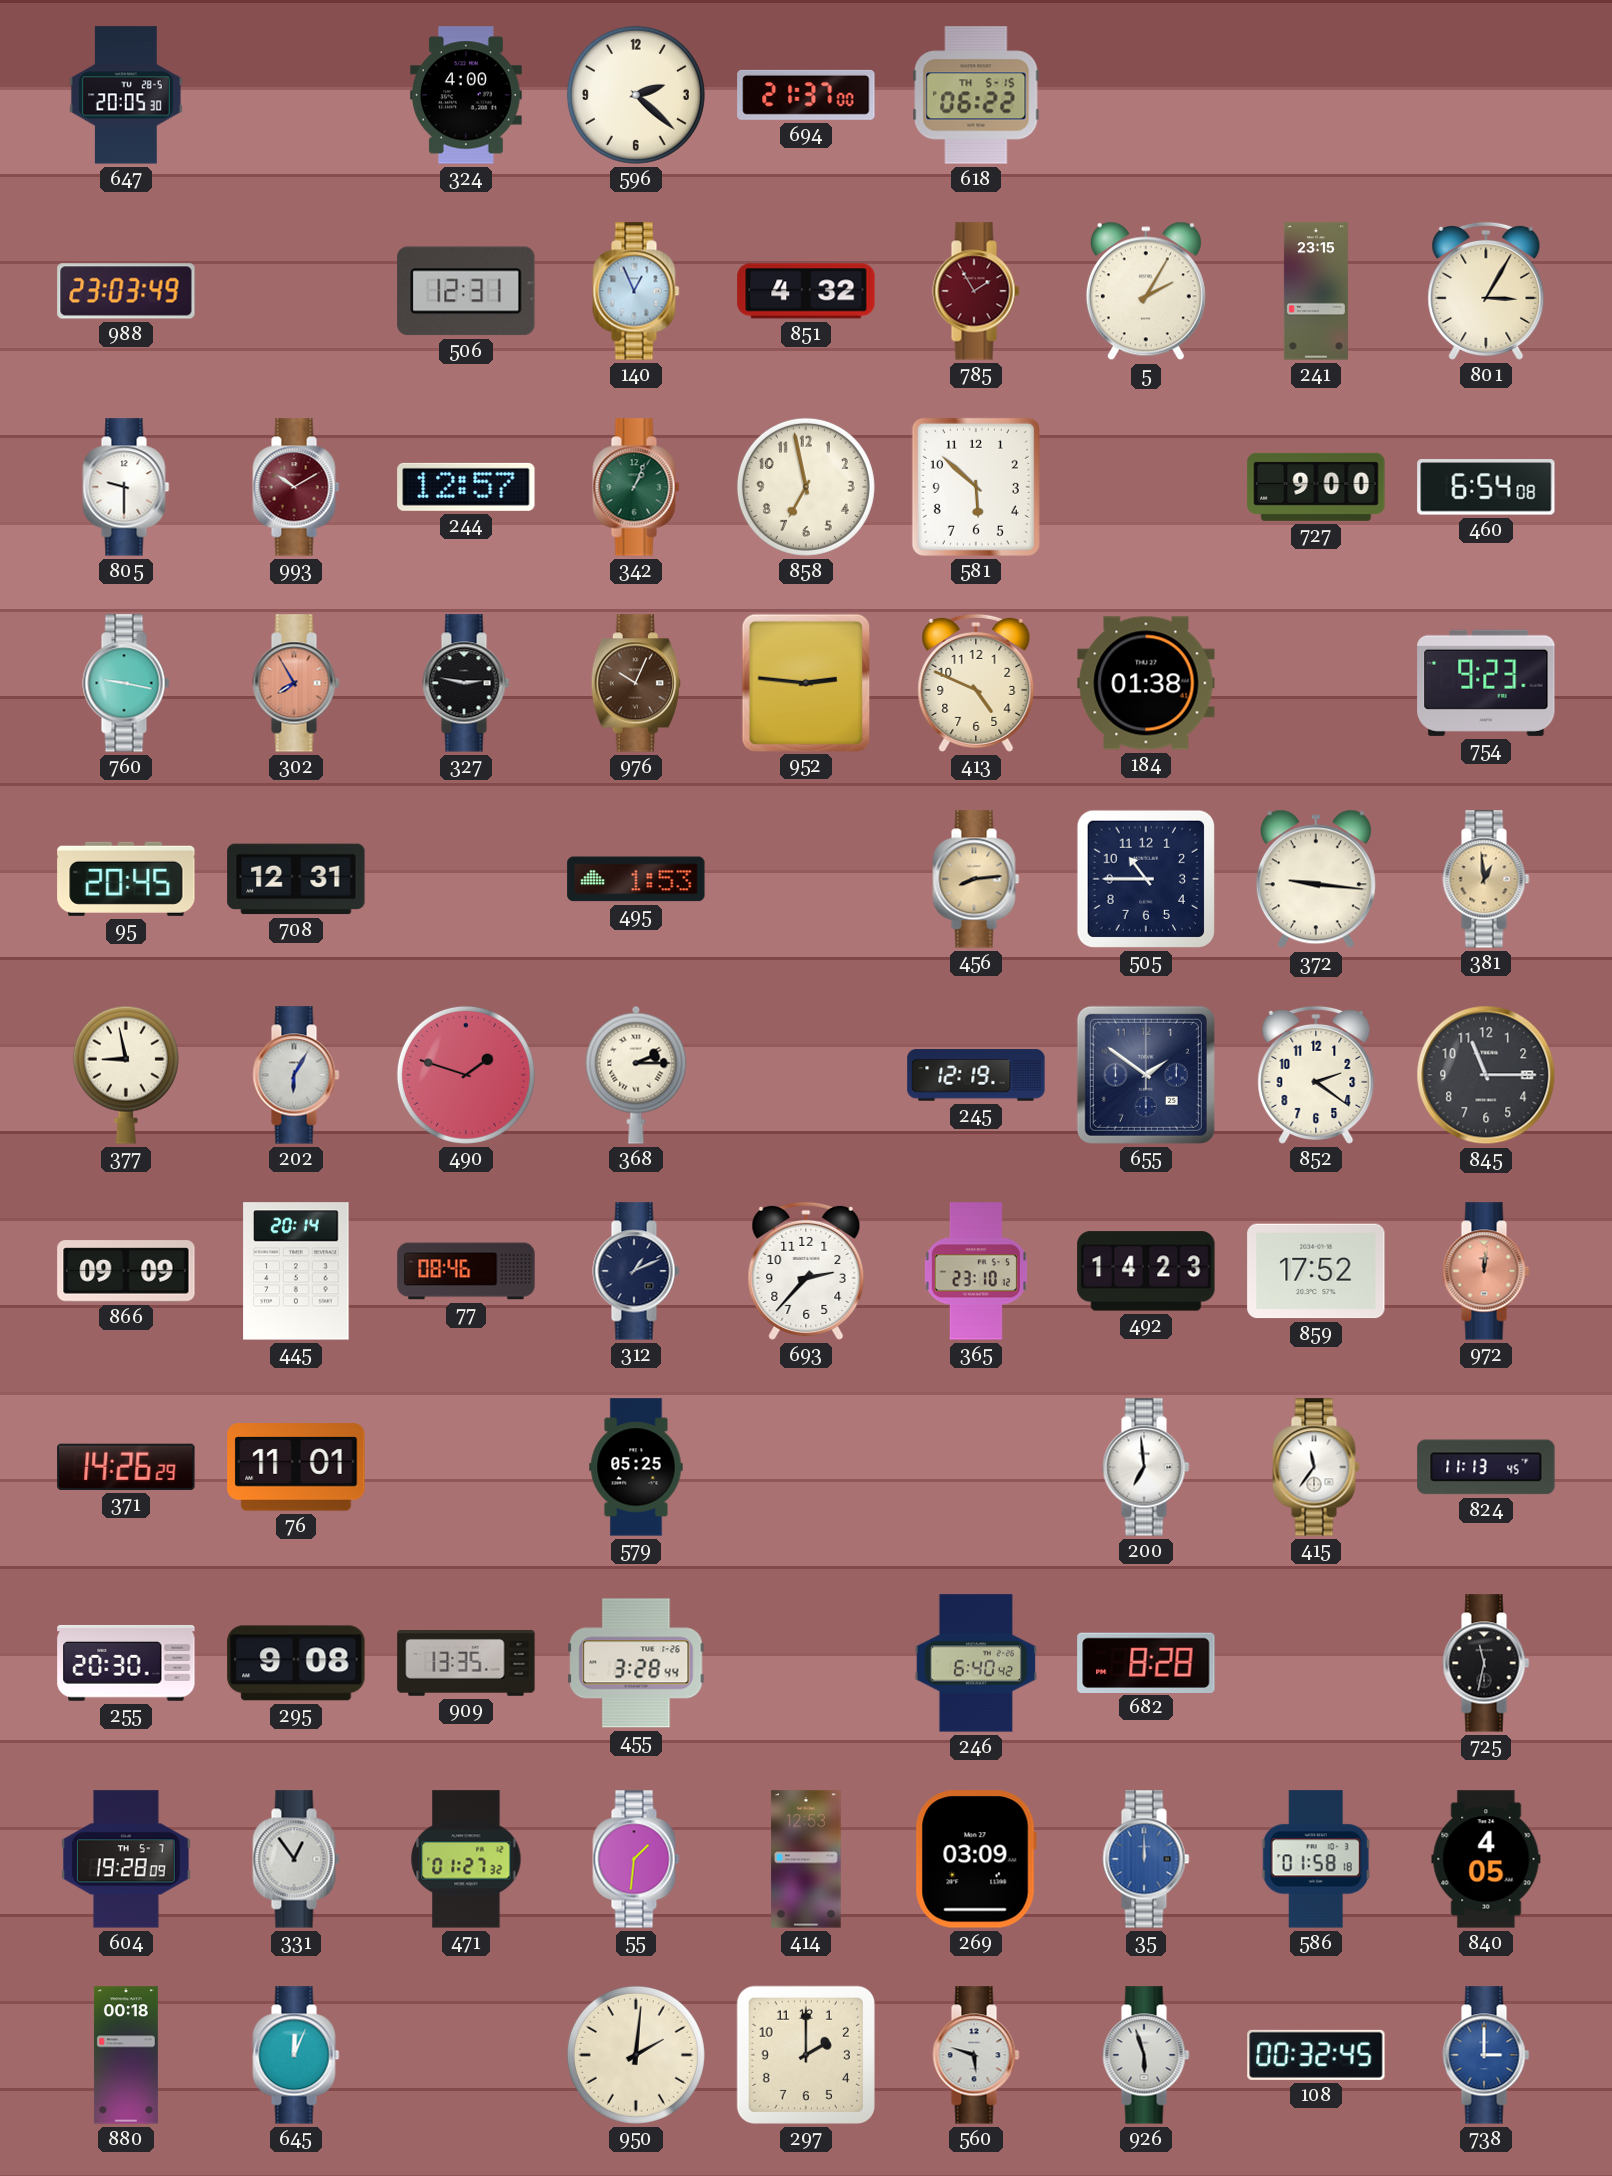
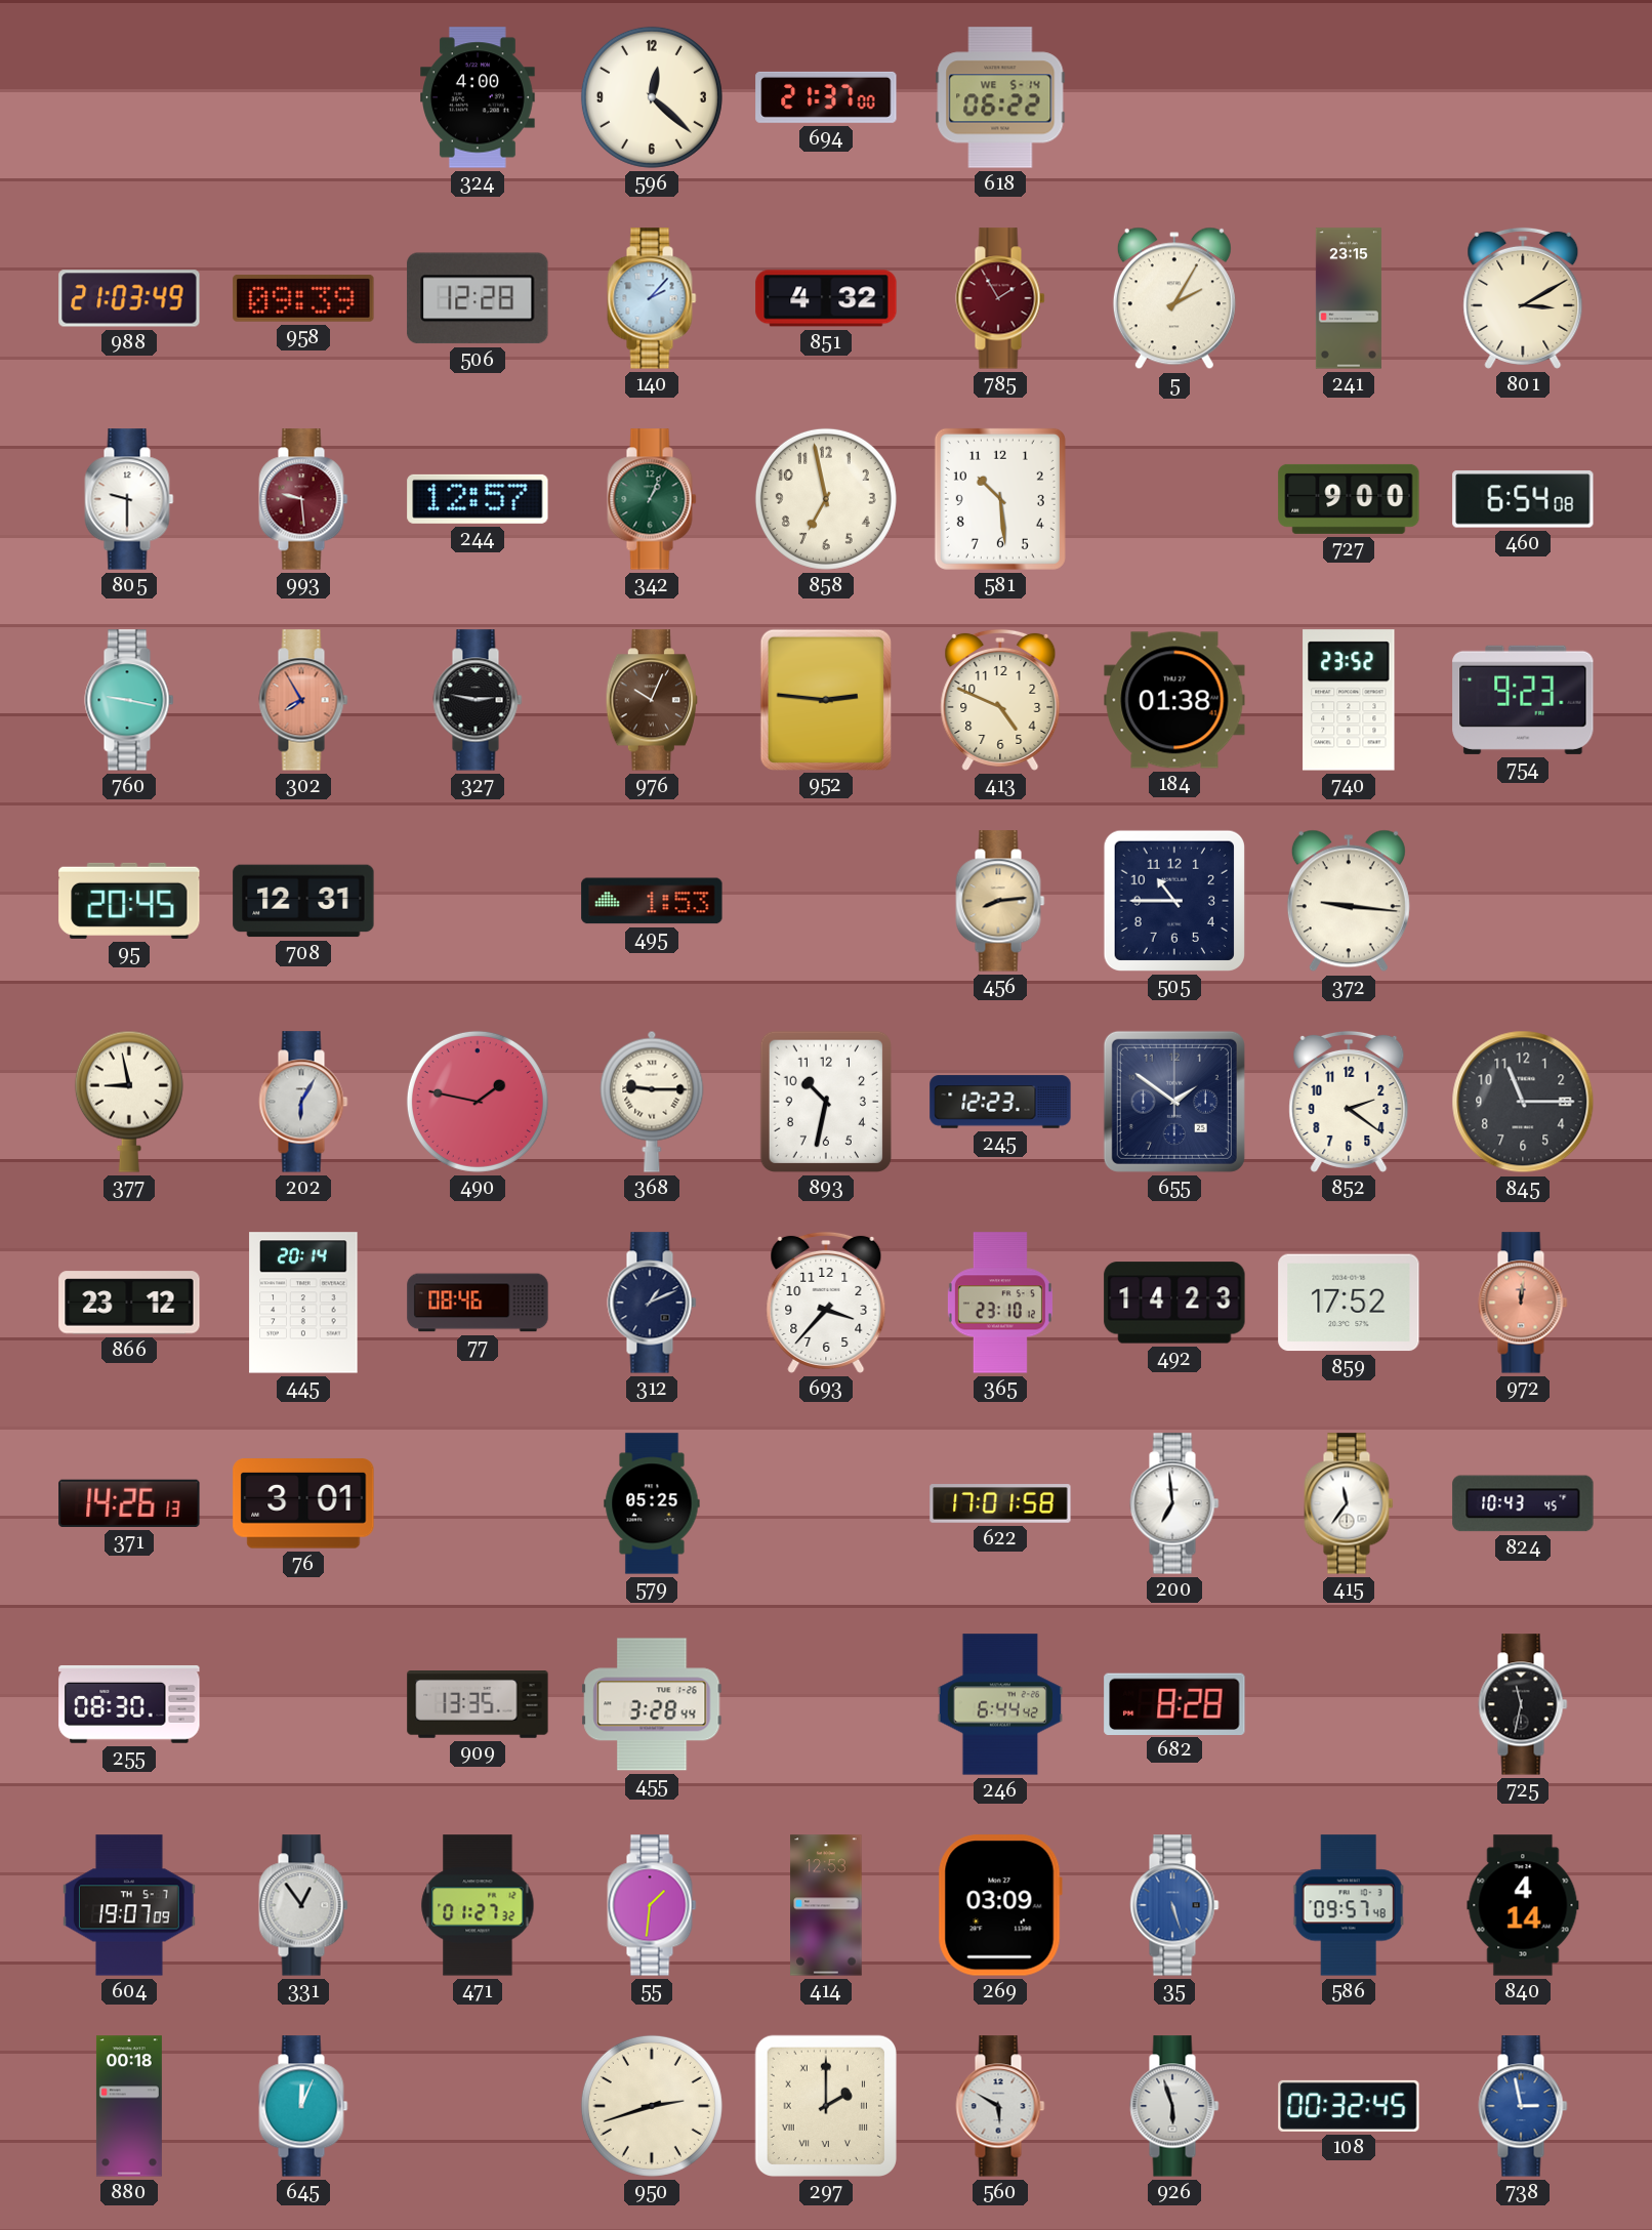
647: 20:05 -> none
596: 2:22 -> 12:22
618 date: TH 5-15 -> WE 5-14
988: 23:03 -> 21:03
958: none -> 09:39
506: 12:31 -> 12:28
140: 12:56 -> 2:07
801: 3:05 -> 3:10
993: 10:10 -> 9:29
581: 5:52 -> 10:29
740: none -> 23:52
381: 12:59 -> none
490: 1:48 -> 1:47
368: 2:15 -> 9:15
893: none -> 10:32
245: 12:19 -> 12:23
866: 09:09 -> 23:12
693: 2:37 -> 3:37
371: 14:26:29 -> 14:26:13
76: 11:01 -> 3:01
622: none -> 17:01
824: 11:13 -> 10:43
255: 20:30 -> 08:30
295: 9:08 -> none
246: 6:40 -> 6:44
604: 19:28 -> 19:07
35: 12:00 -> 5:27
586: 01:58 -> 09:57
840: 4:05 -> 4:14
950: 2:01 -> 2:42
297 numerals: Arabic -> Roman
560: 5:48 -> 5:50
738: 3:00 -> 2:58
